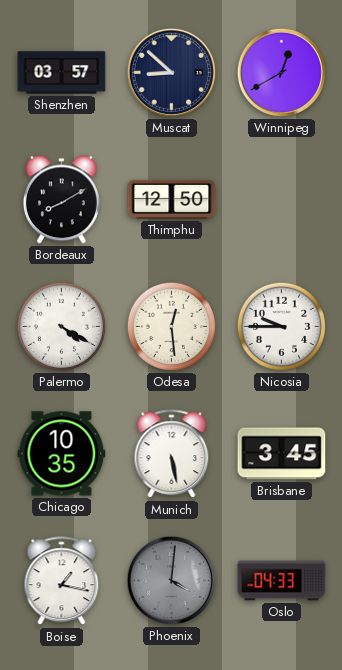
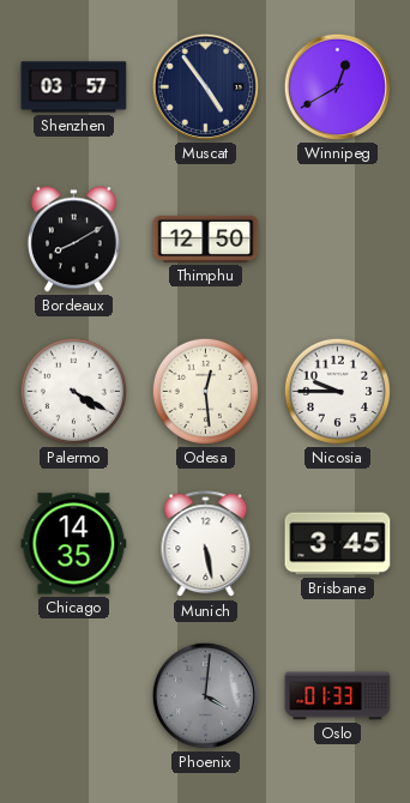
Muscat: 8:52 -> 4:54
Chicago: 10:35 -> 14:35
Boise: 1:17 -> none
Oslo: 04:33 -> 01:33
